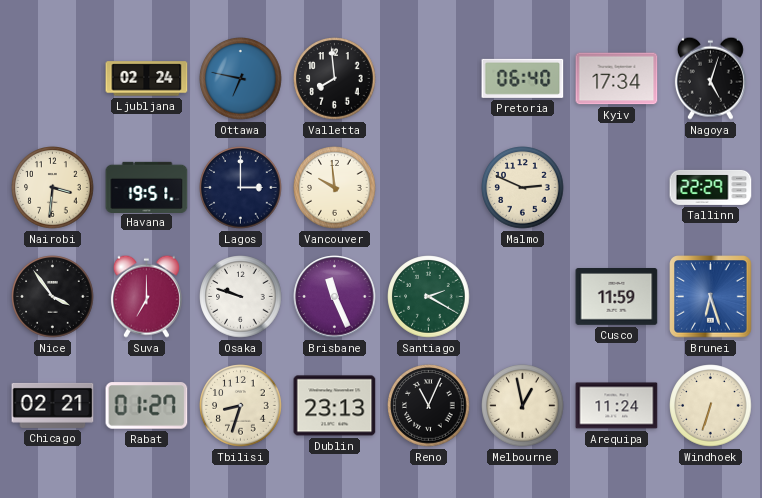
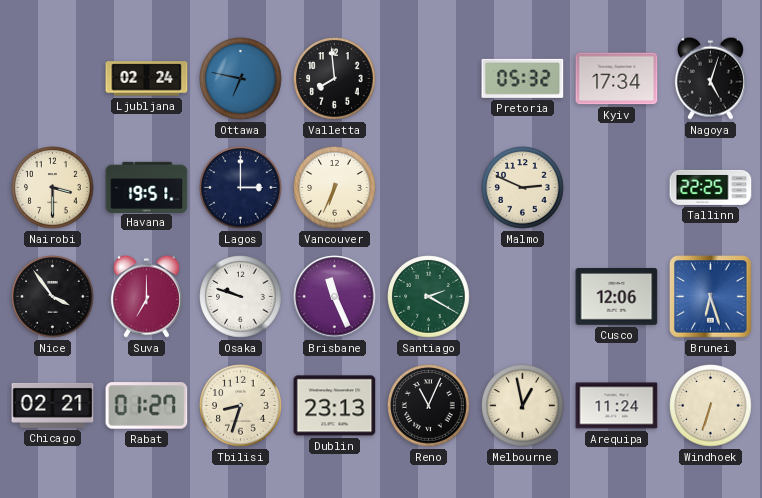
Pretoria: 06:40 -> 05:32
Nairobi: 3:31 -> 3:30
Vancouver: 9:59 -> 6:34
Tallinn: 22:29 -> 22:25
Cusco: 11:59 -> 12:06
